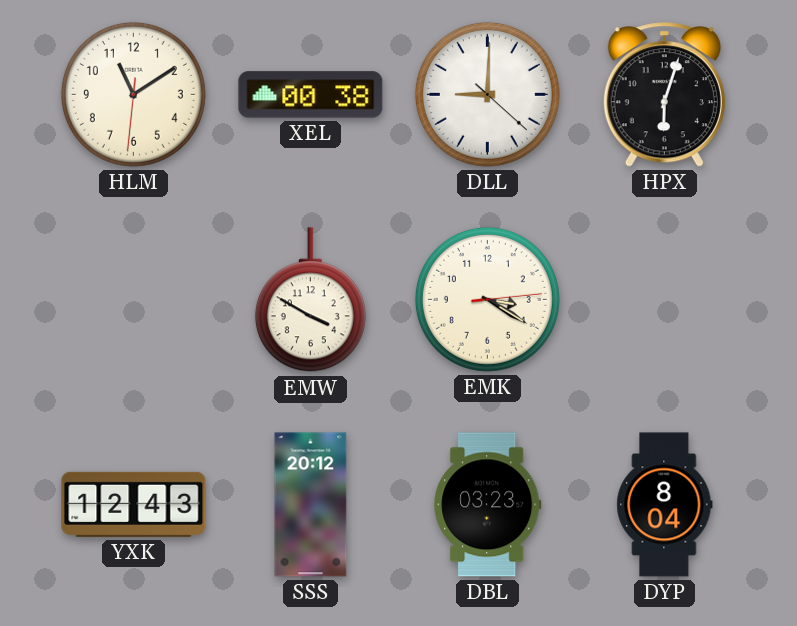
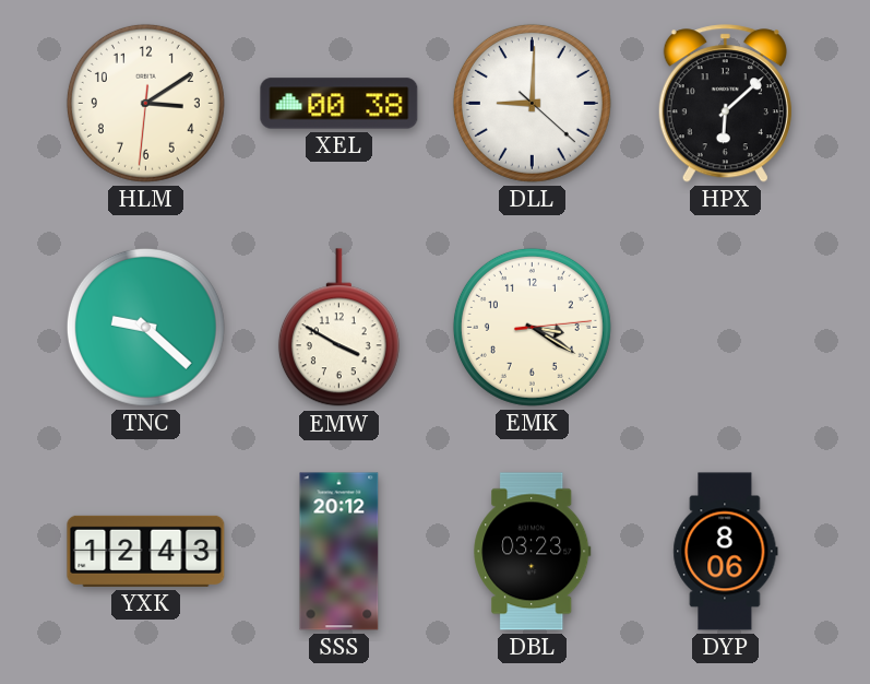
HLM: 11:09 -> 3:09
HPX: 6:03 -> 6:08
TNC: none -> 9:22
DYP: 8:04 -> 8:06
